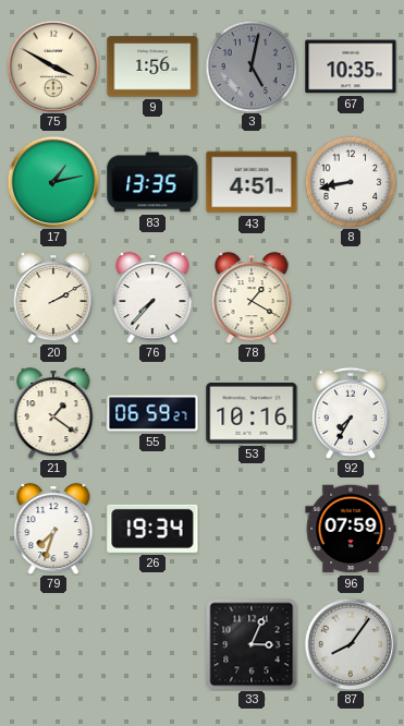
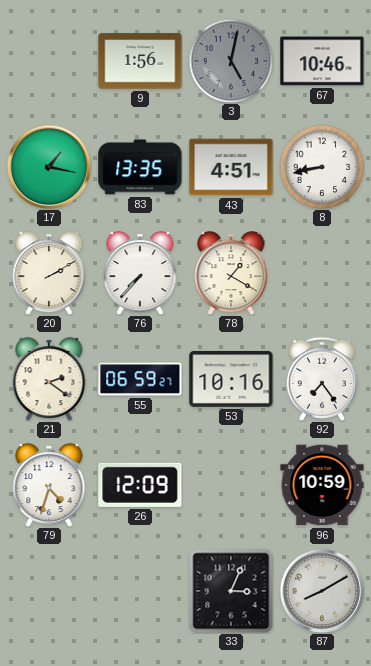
75: 3:50 -> none
67: 10:35 -> 10:46
17: 1:13 -> 1:17
21: 1:21 -> 2:21
92: 7:35 -> 7:24
79: 7:33 -> 4:33
26: 19:34 -> 12:09
96: 07:59 -> 10:59
87: 8:06 -> 8:10
